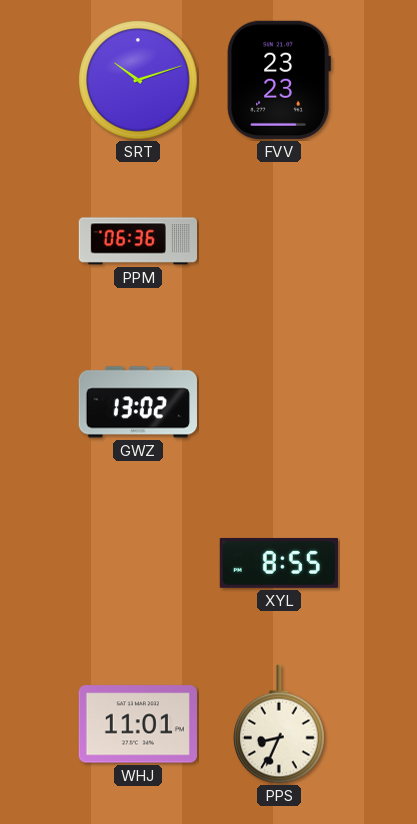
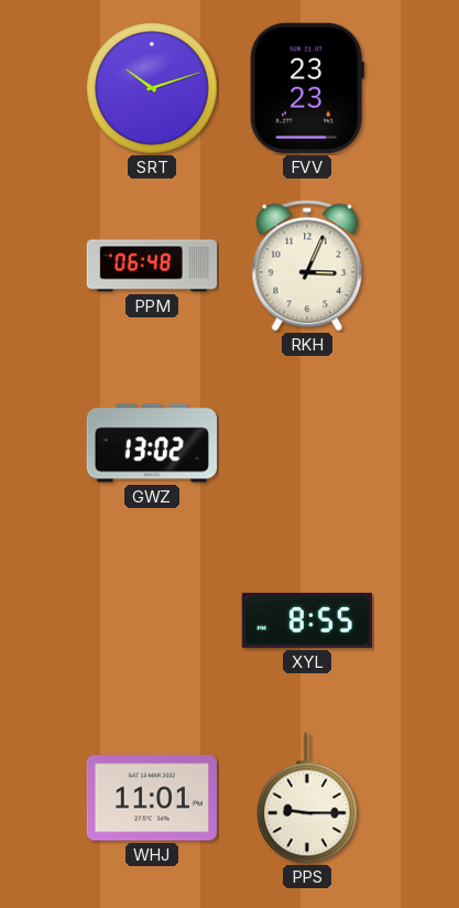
PPM: 06:36 -> 06:48
RKH: none -> 3:04
PPS: 8:34 -> 9:15
